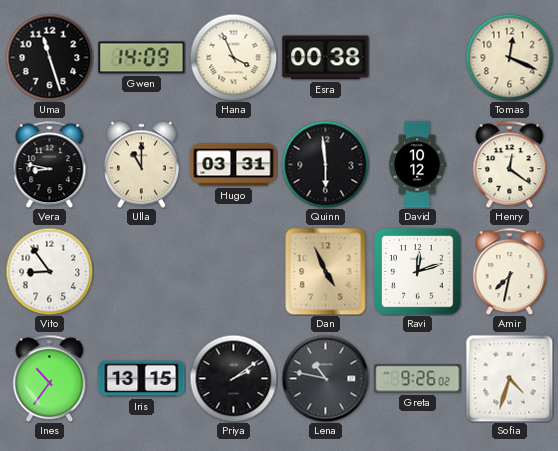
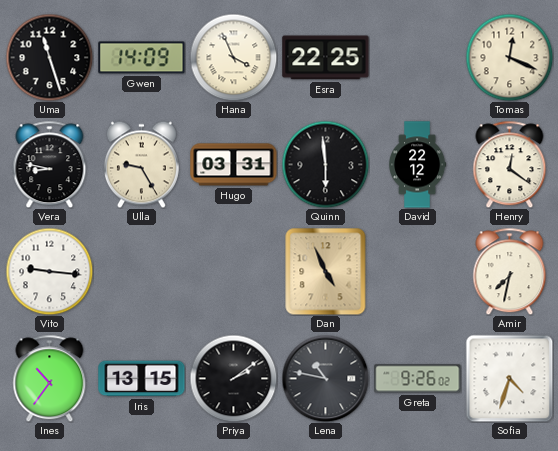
Esra: 00:38 -> 22:25
Ulla: 11:00 -> 9:25
David: 10:12 -> 22:12
Vito: 8:54 -> 9:16
Ravi: 12:12 -> none
